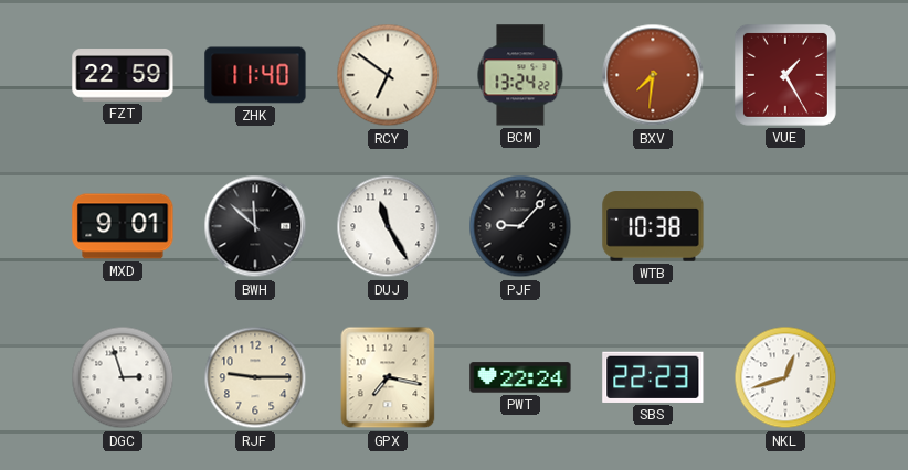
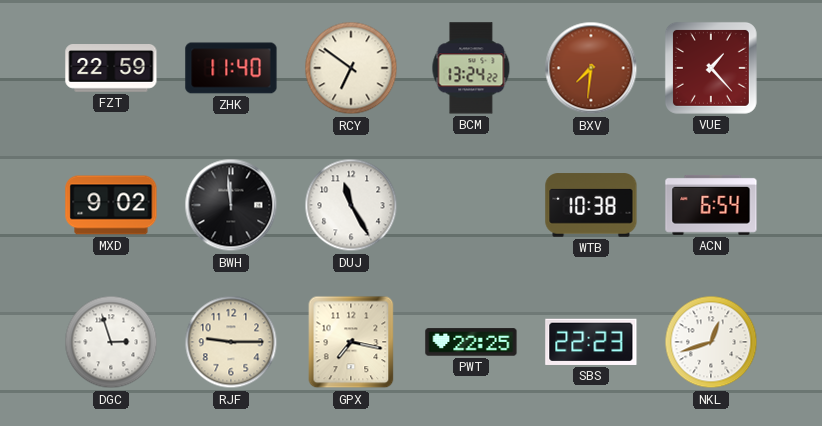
VUE: 1:25 -> 1:23
MXD: 9:01 -> 9:02
BWH: 11:52 -> 11:59
PJF: 9:07 -> none
ACN: none -> 6:54
PWT: 22:24 -> 22:25
